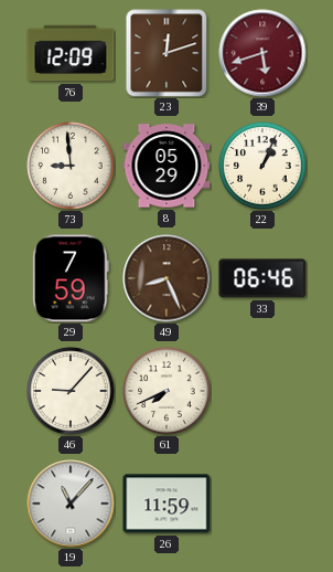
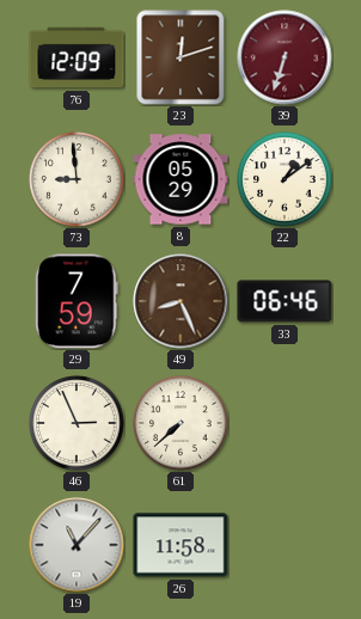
39: 5:42 -> 6:33
22: 1:04 -> 1:09
46: 9:07 -> 2:56
61: 7:41 -> 7:38
26: 11:59 -> 11:58
